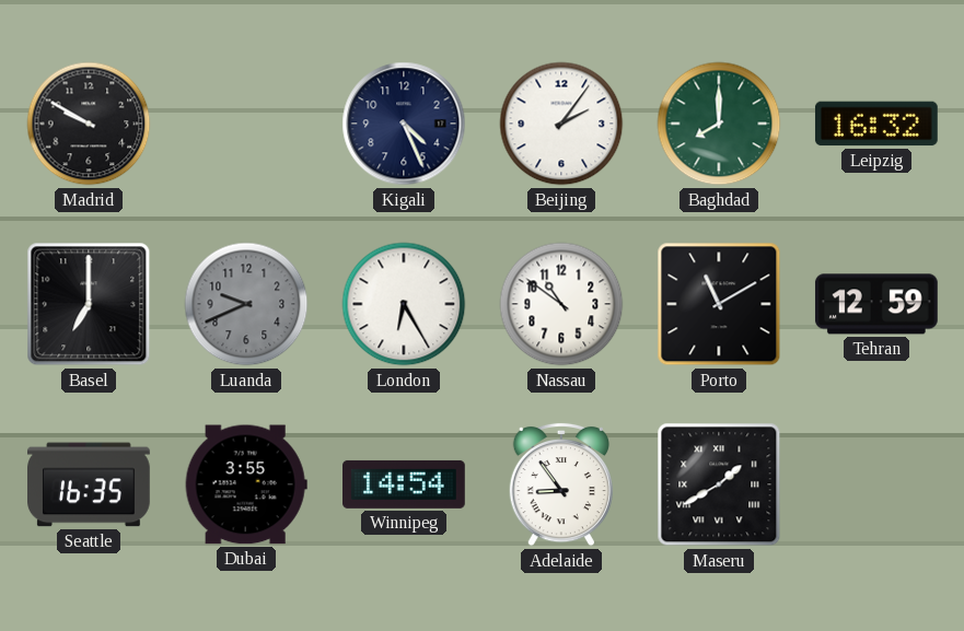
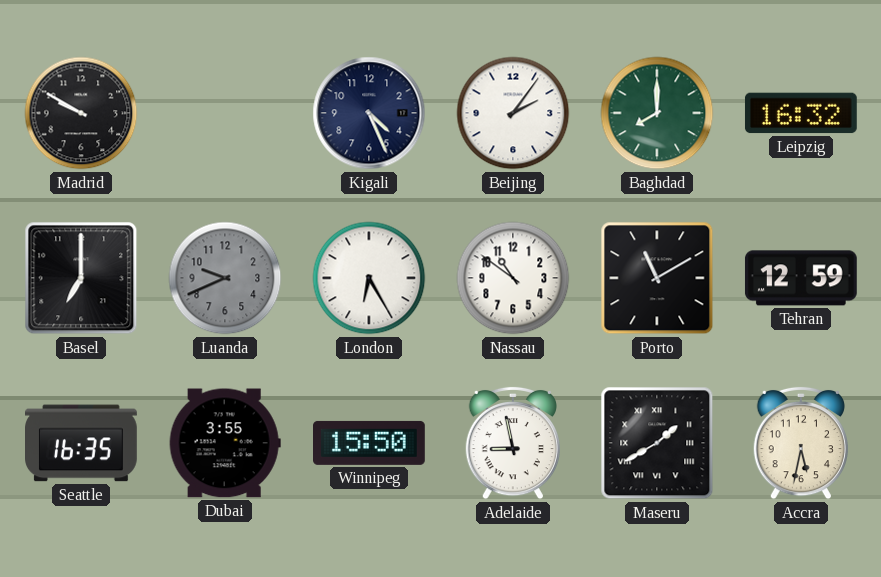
Winnipeg: 14:54 -> 15:50
Adelaide: 8:54 -> 8:58
Accra: none -> 5:32
